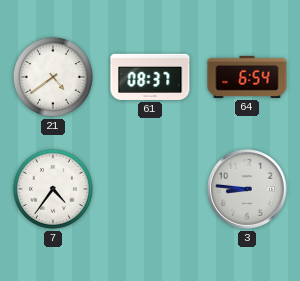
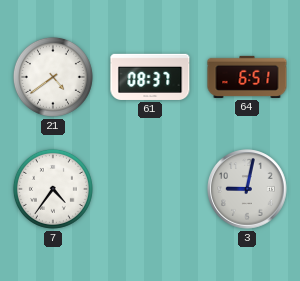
64: 6:54 -> 6:51
3: 8:46 -> 9:02
